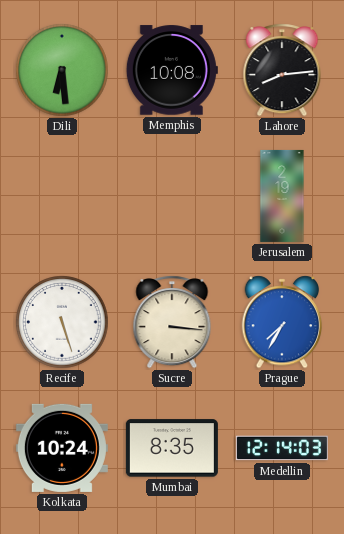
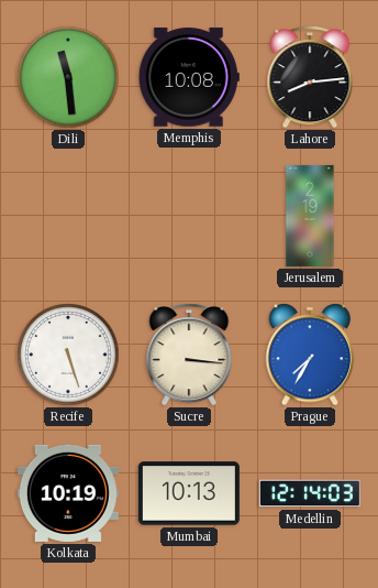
Dili: 6:29 -> 11:29
Kolkata: 10:24 -> 10:19
Mumbai: 8:35 -> 10:13
